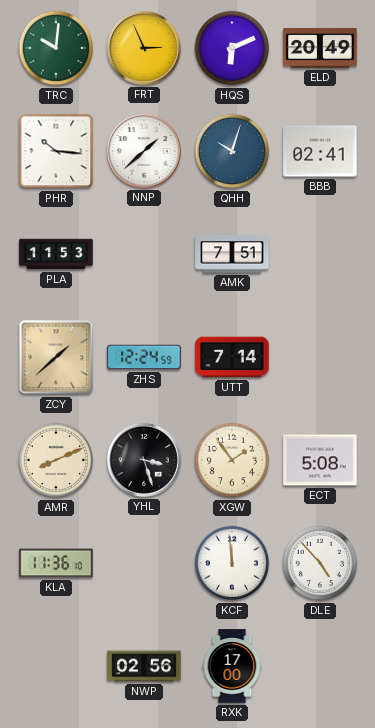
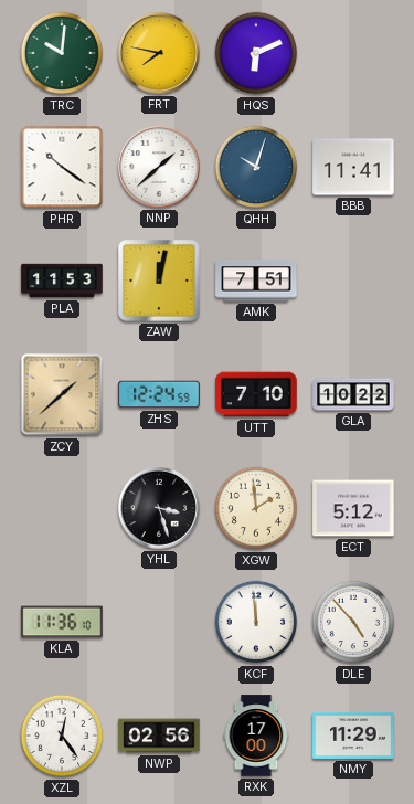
FRT: 2:56 -> 7:47
ELD: 20:49 -> none
PHR: 10:16 -> 10:21
BBB: 02:41 -> 11:41
ZAW: none -> 12:02
UTT: 7:14 -> 7:10
GLA: none -> 10:22
AMR: 8:11 -> none
XGW: 1:54 -> 1:59
ECT: 5:08 -> 5:12
XZL: none -> 12:24
NMY: none -> 11:29
